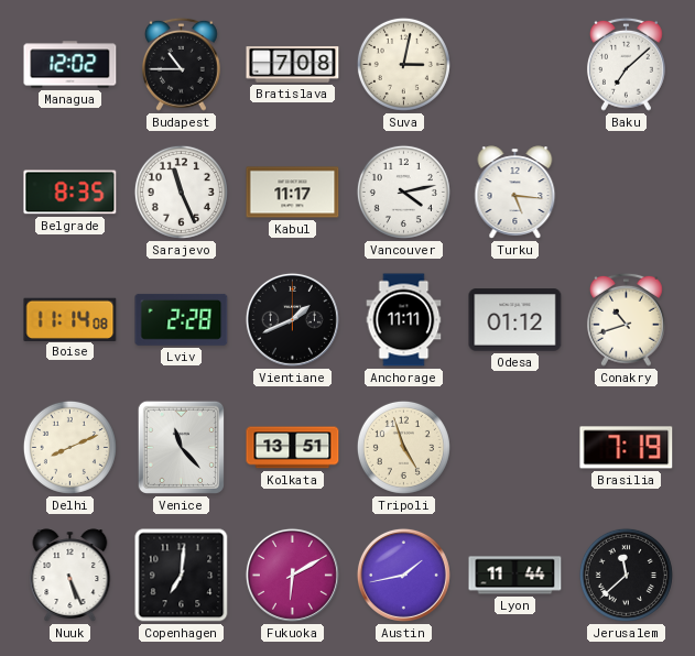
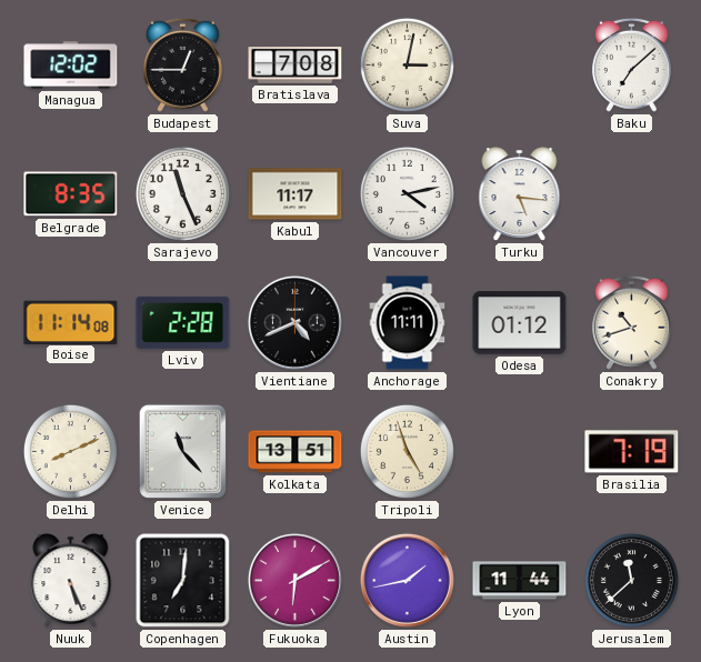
Budapest: 10:45 -> 12:45
Vientiane: 1:41 -> 4:41
